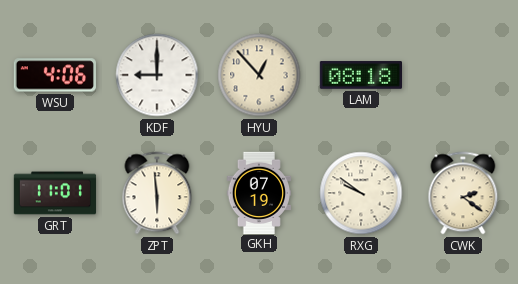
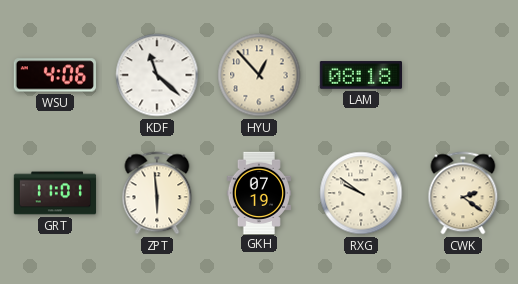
KDF: 9:00 -> 11:22
